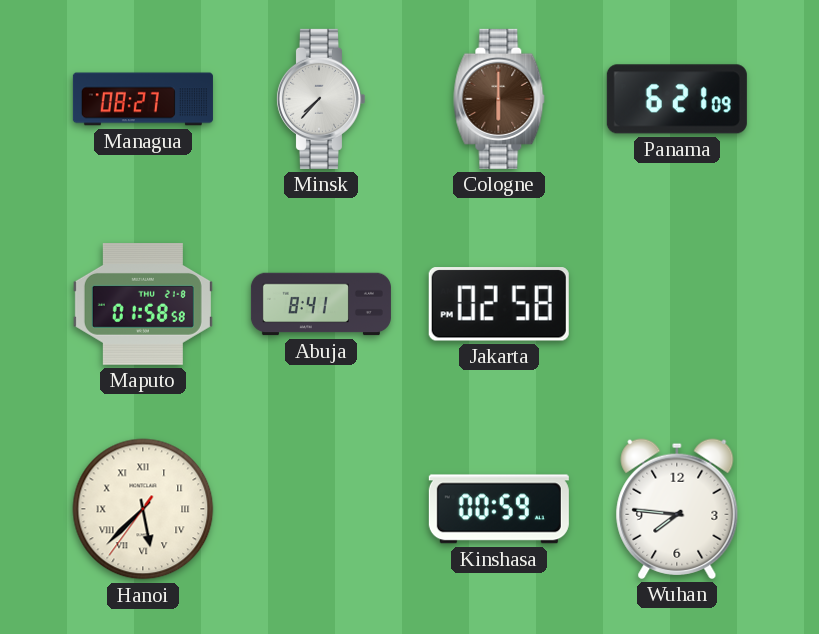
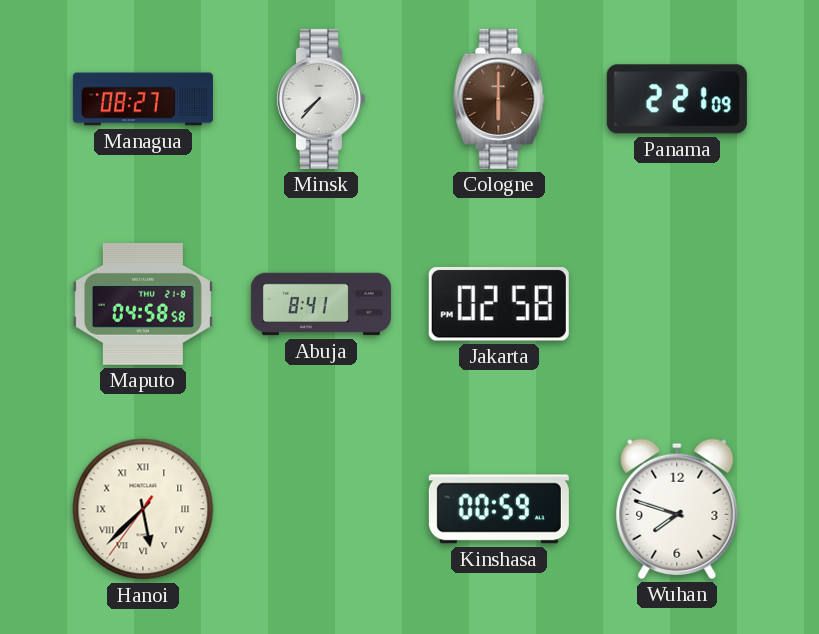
Panama: 6:21 -> 2:21
Maputo: 01:58 -> 04:58
Wuhan: 7:46 -> 7:48
